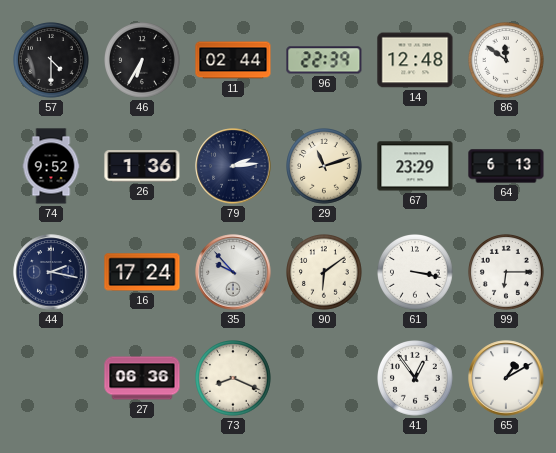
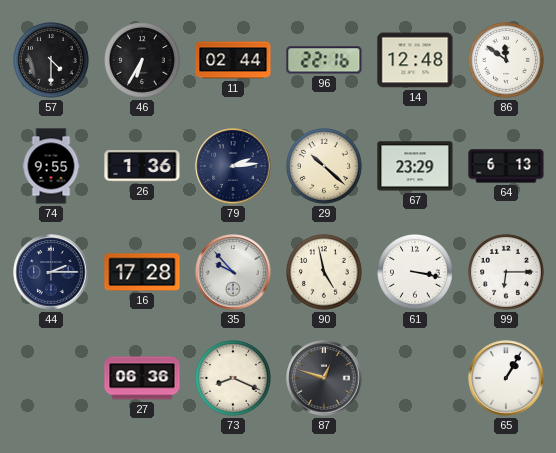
96: 22:39 -> 22:16
74: 9:52 -> 9:55
29: 11:12 -> 10:22
44: 2:17 -> 2:15
16: 17:24 -> 17:28
90: 6:09 -> 4:58
87: none -> 12:48
41: 12:54 -> none
65: 1:10 -> 1:05
